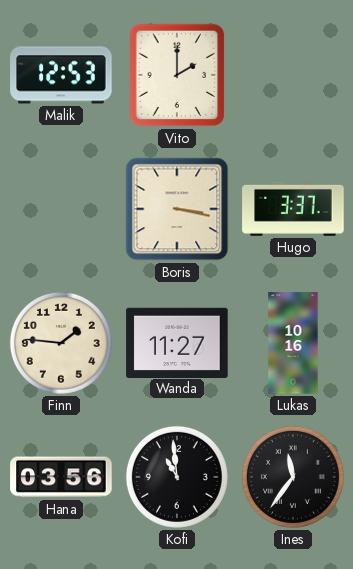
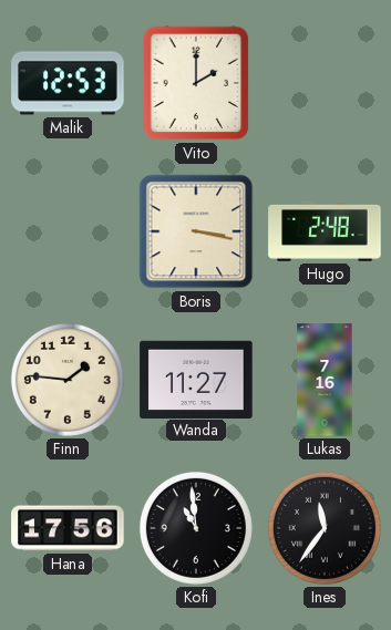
Hugo: 3:37 -> 2:48
Lukas: 10:16 -> 7:16
Hana: 03:56 -> 17:56
